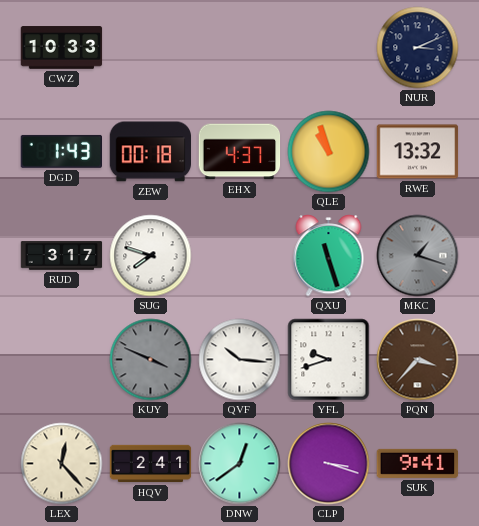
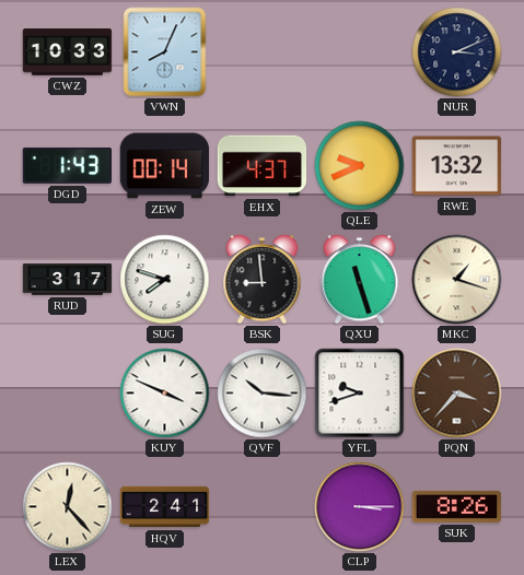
VWN: none -> 8:04
ZEW: 00:18 -> 00:14
QLE: 10:57 -> 9:41
BSK: none -> 8:59
MKC dial: grey -> cream
KUY dial: grey -> white
DNW: 12:39 -> none
CLP: 3:18 -> 3:15
SUK: 9:41 -> 8:26
